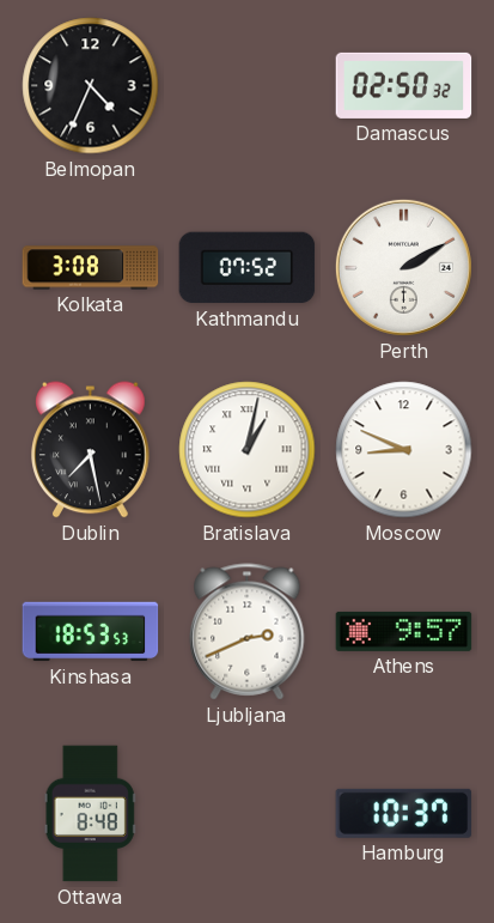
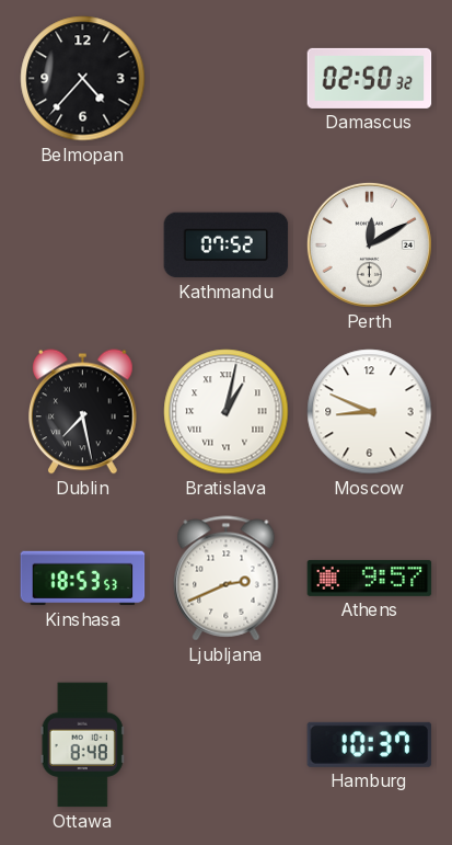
Belmopan: 4:34 -> 4:37
Kolkata: 3:08 -> none
Perth: 2:10 -> 12:10
